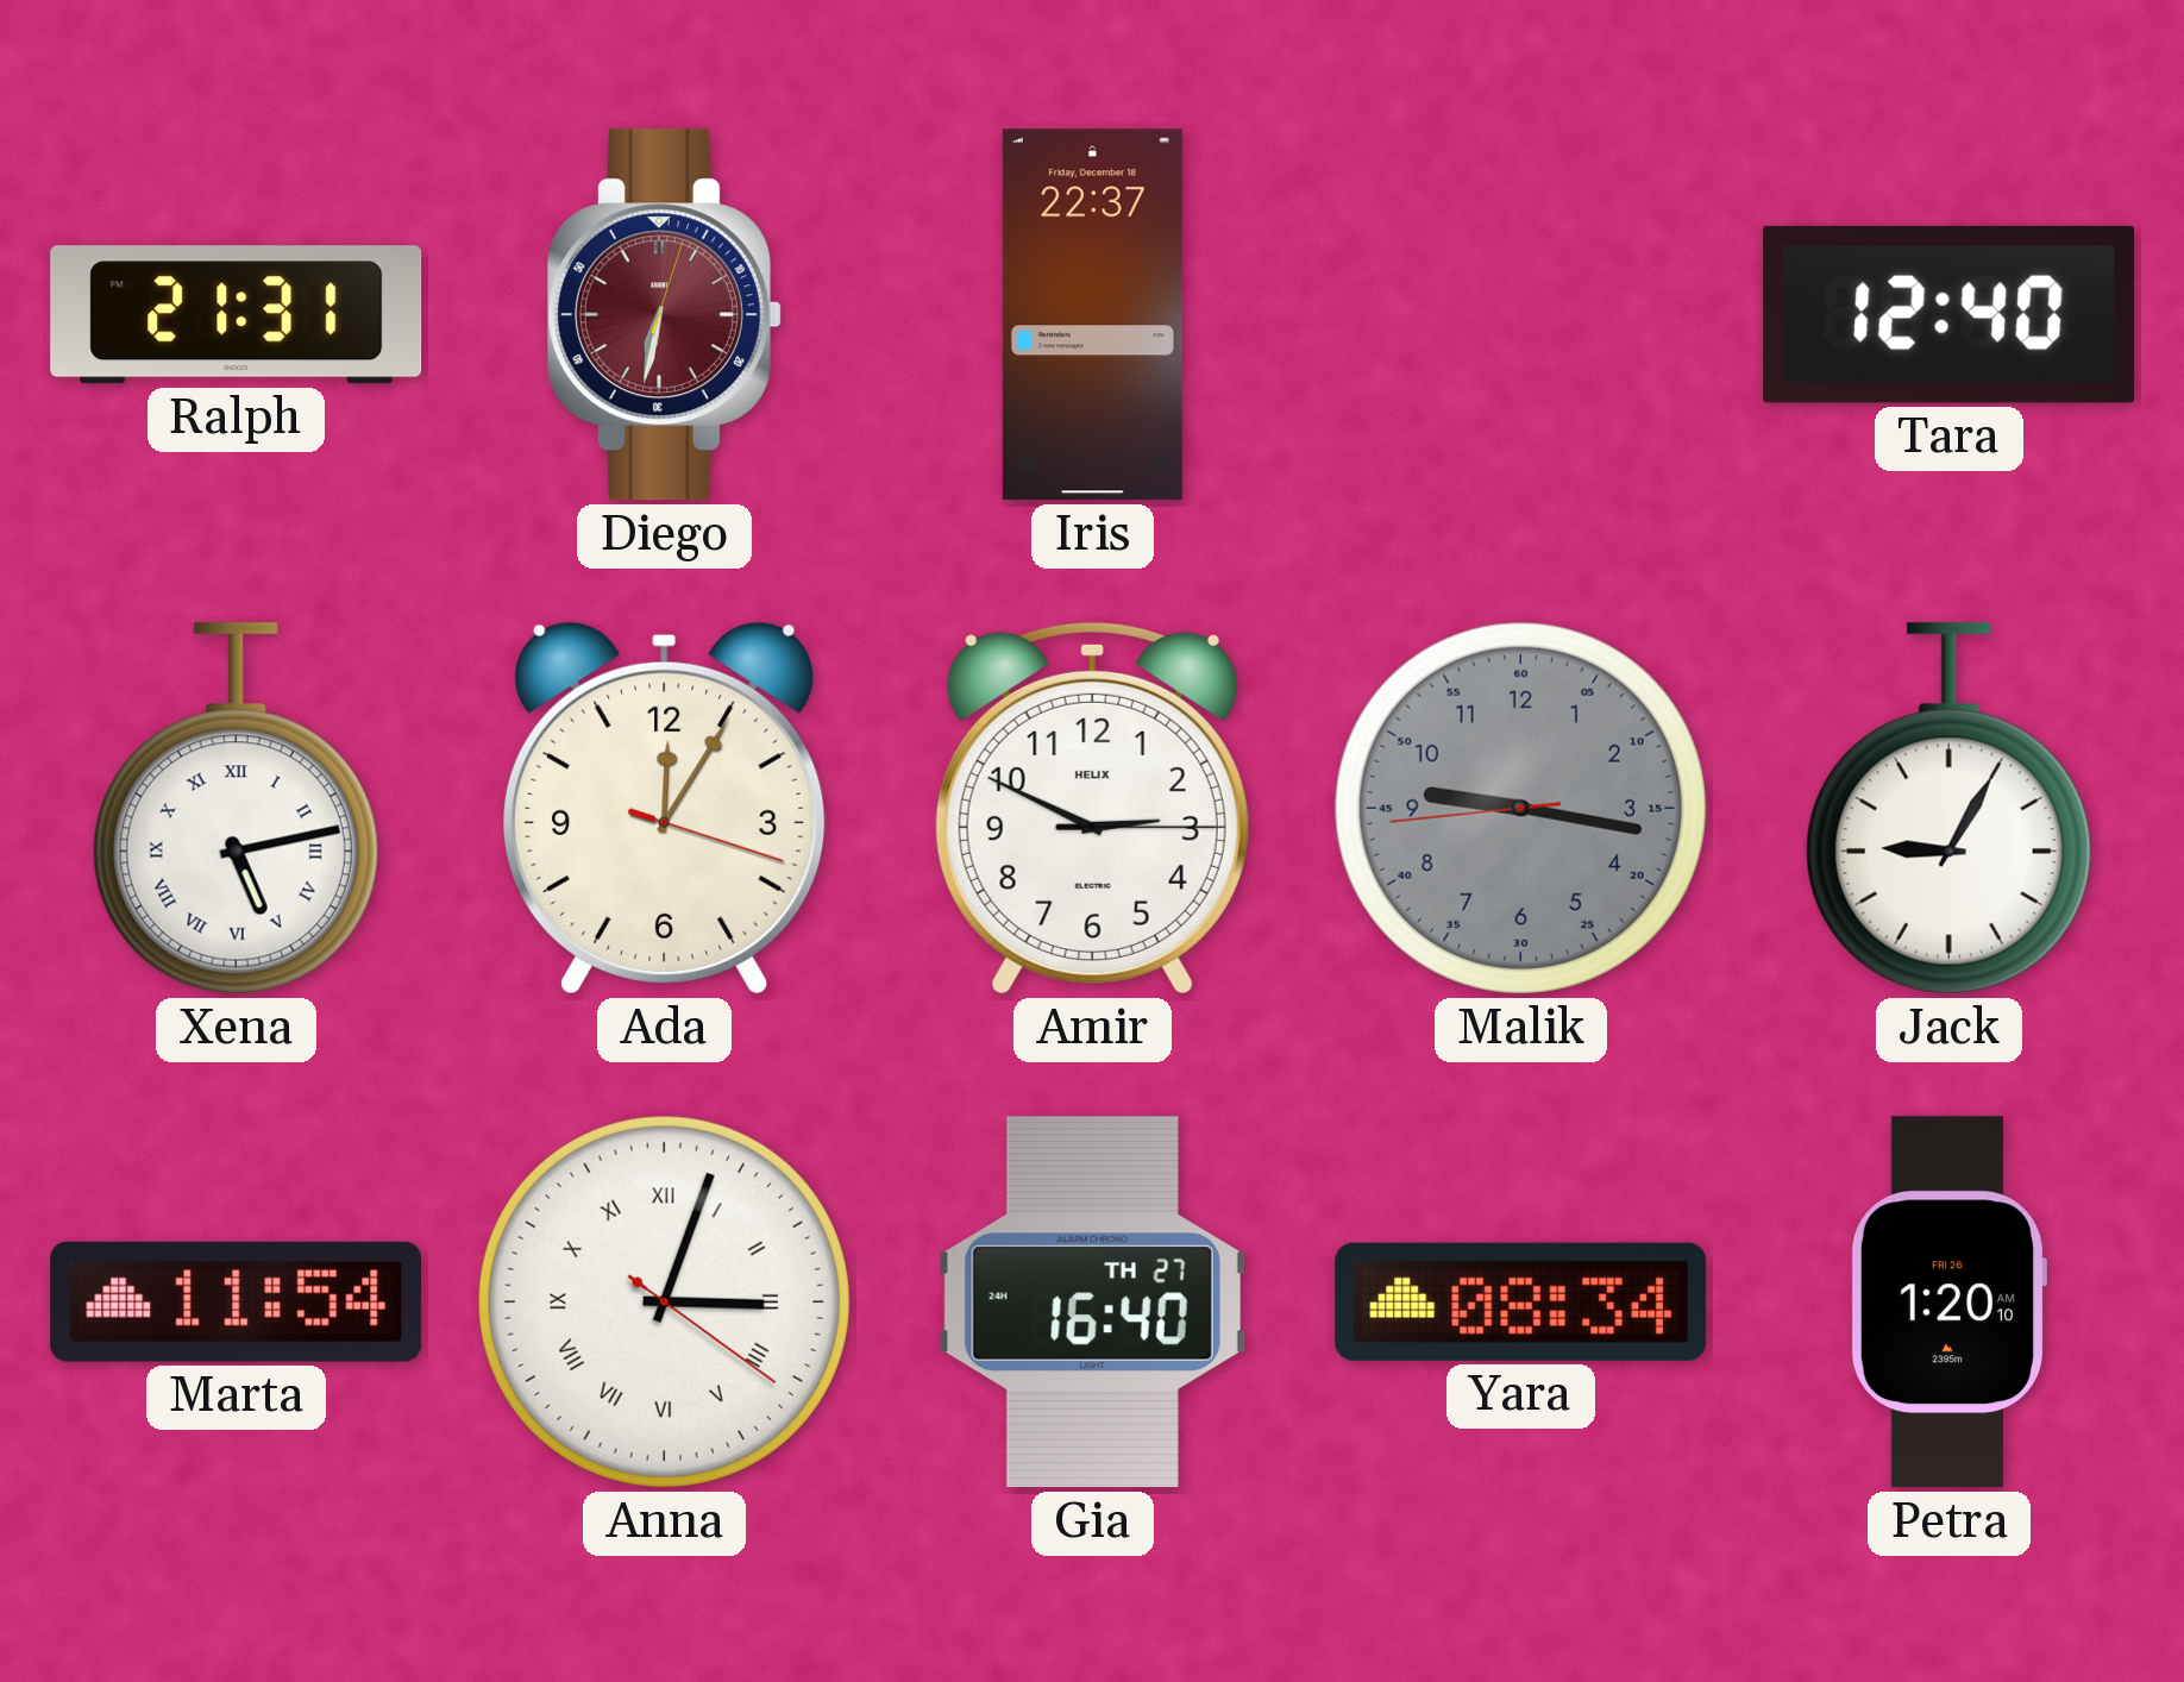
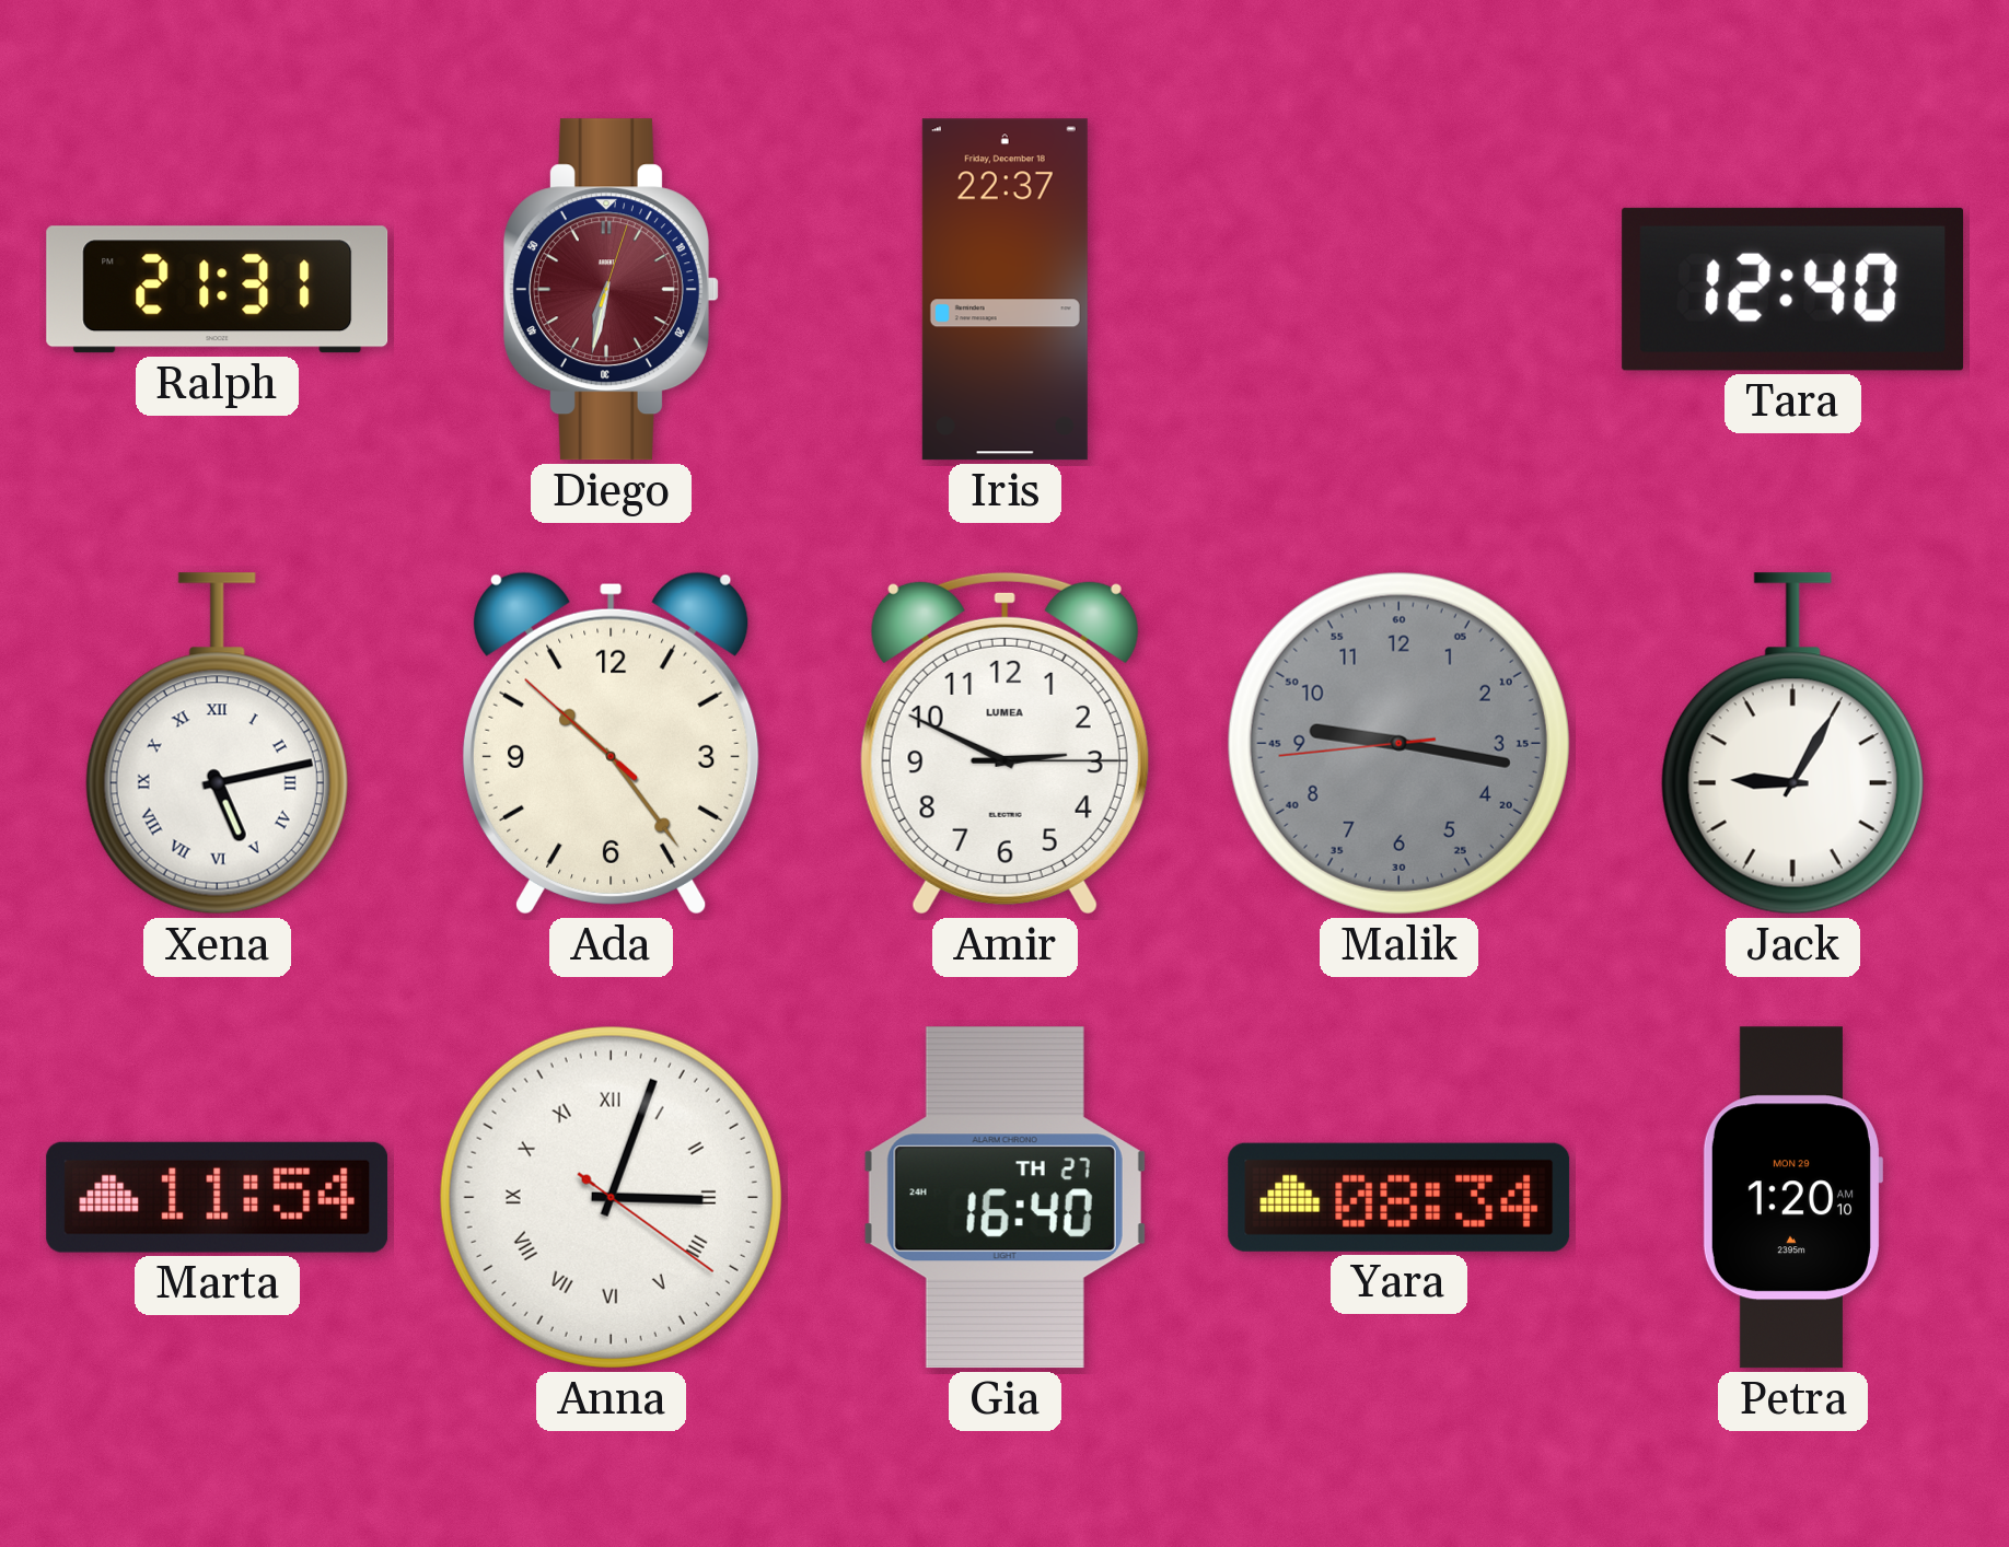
Ada: 12:05 -> 10:23
Amir brand: HELIX -> LUMEA
Petra date: FRI 26 -> MON 29
